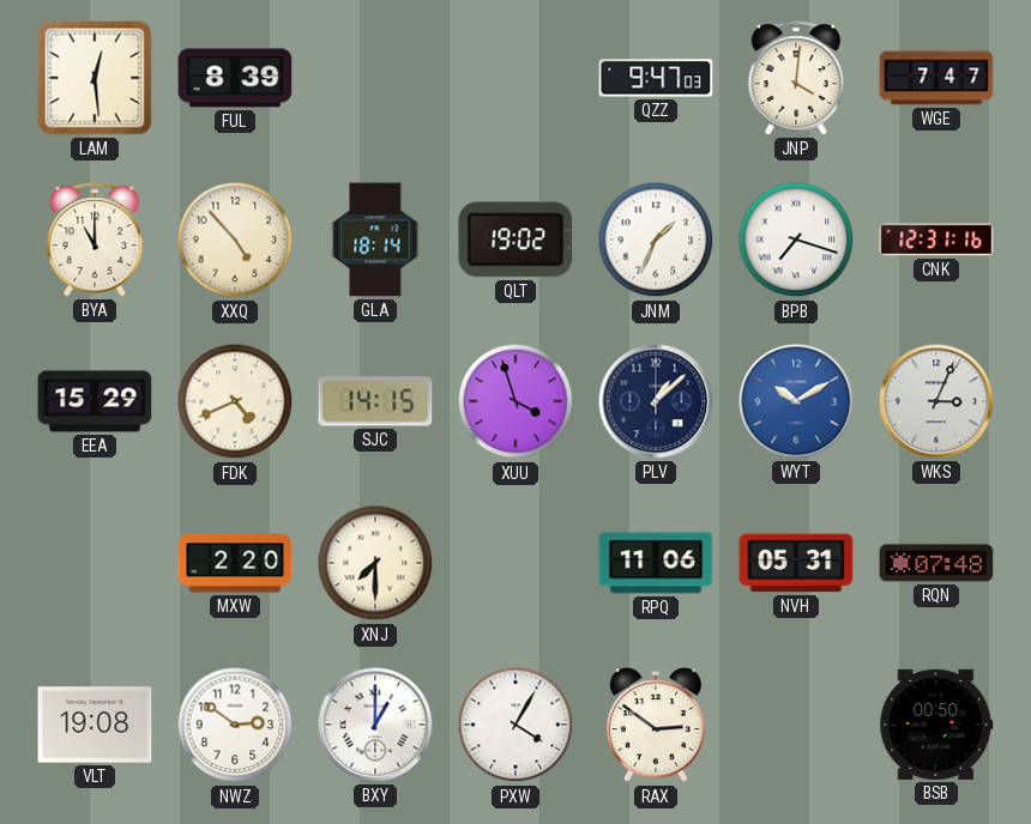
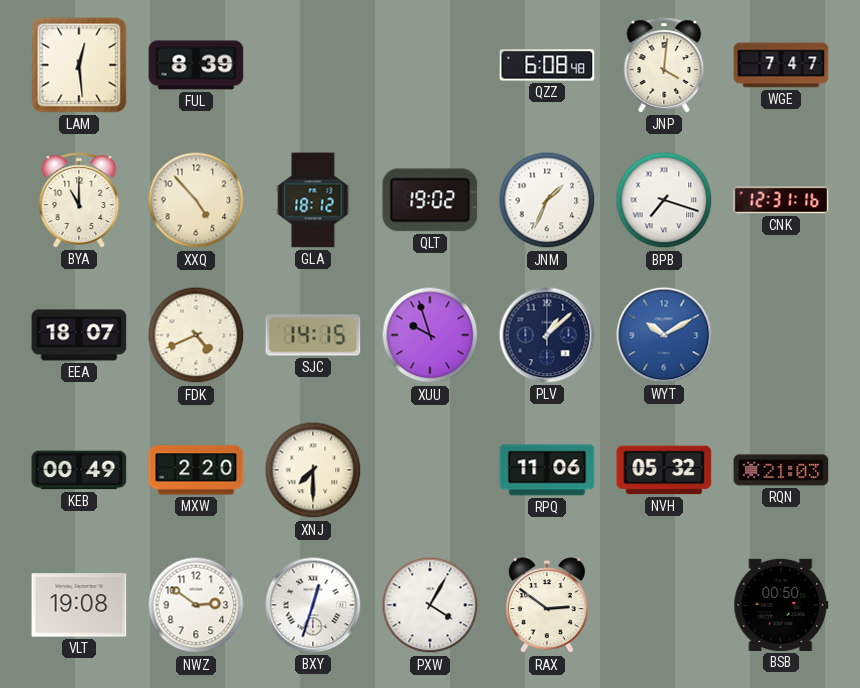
QZZ: 9:47 -> 6:08
GLA: 18:14 -> 18:12
EEA: 15:29 -> 18:07
XUU: 3:57 -> 9:57
WKS: 3:04 -> none
KEB: none -> 00:49
NVH: 05:31 -> 05:32
RQN: 07:48 -> 21:03
BXY: 1:00 -> 12:33
